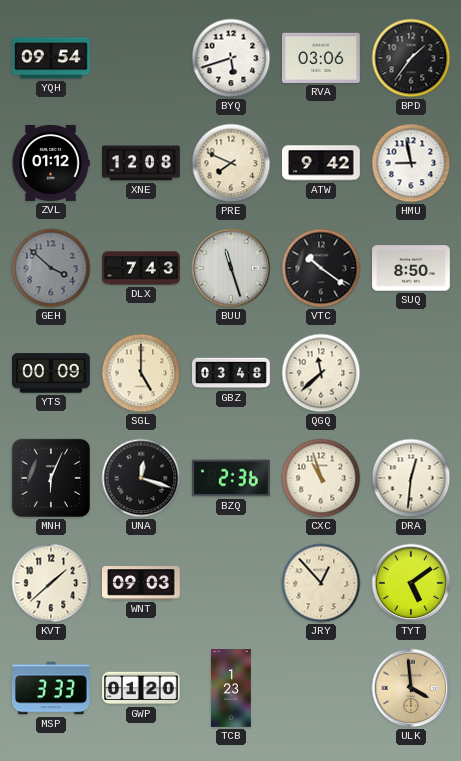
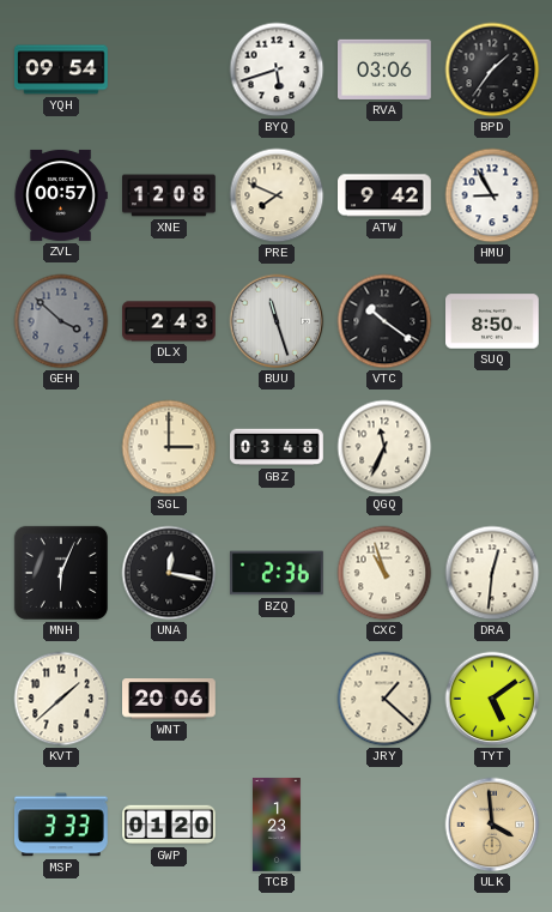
ZVL: 01:12 -> 00:57
HMU: 8:58 -> 8:55
DLX: 7:43 -> 2:43
YTS: 00:09 -> none
SGL: 5:00 -> 3:00
QGQ: 11:38 -> 11:34
UNA: 12:18 -> 12:17
WNT: 09:03 -> 20:06
JRY: 12:53 -> 1:22
